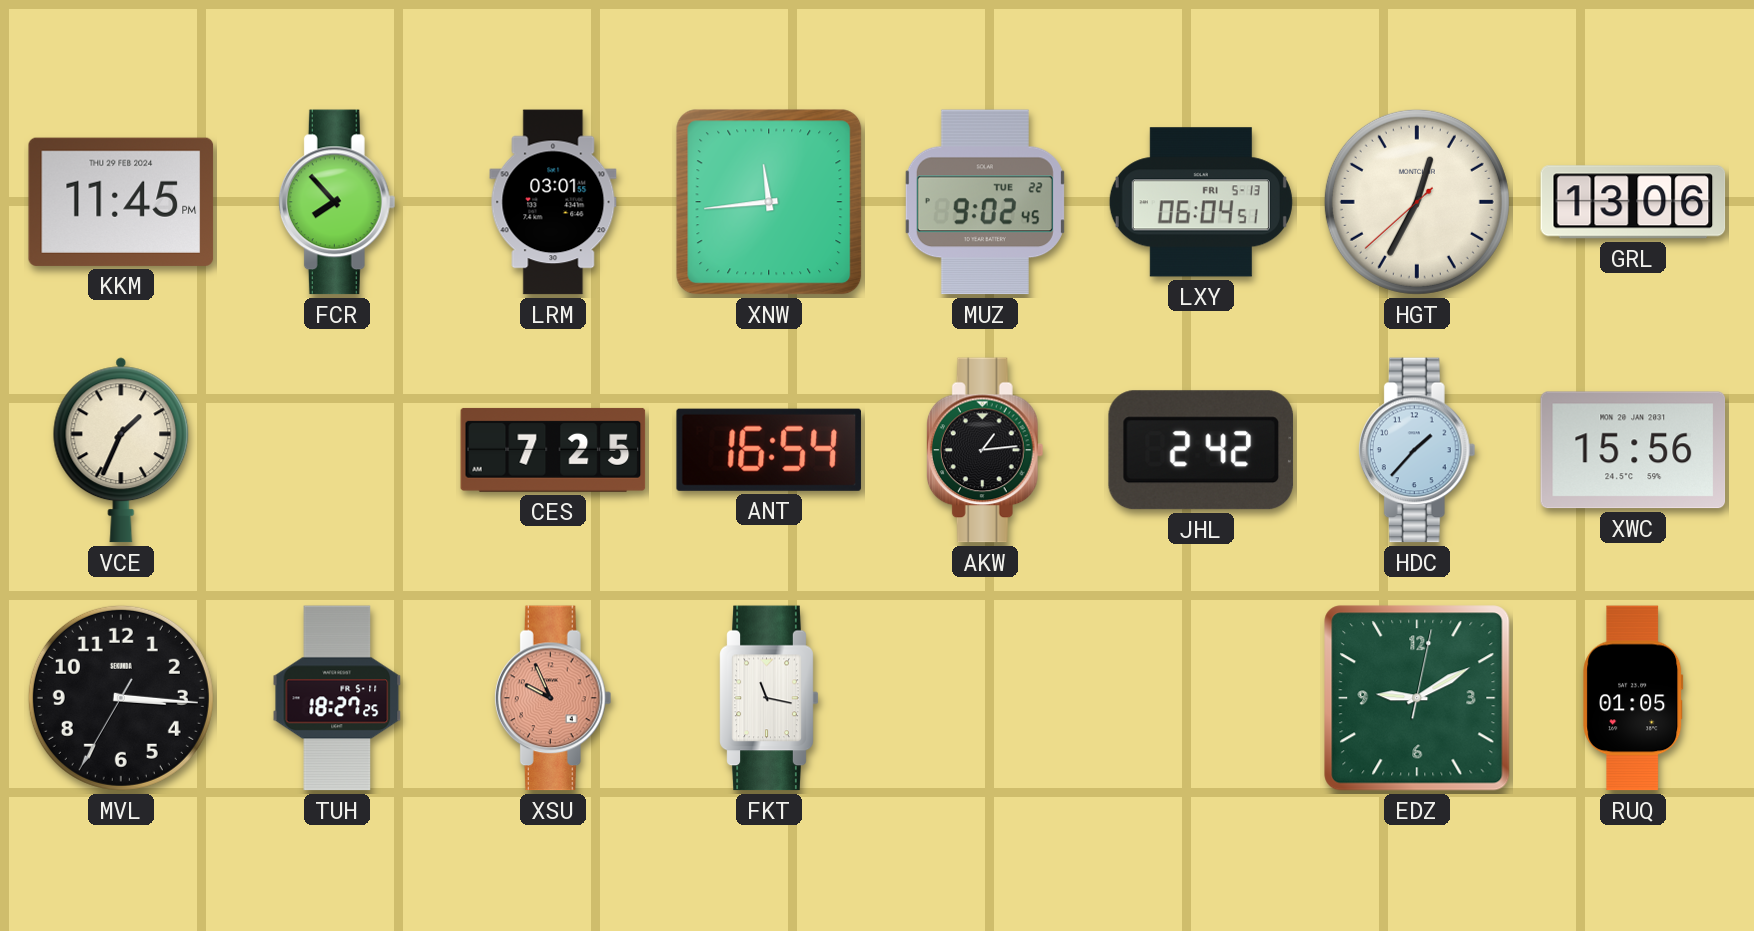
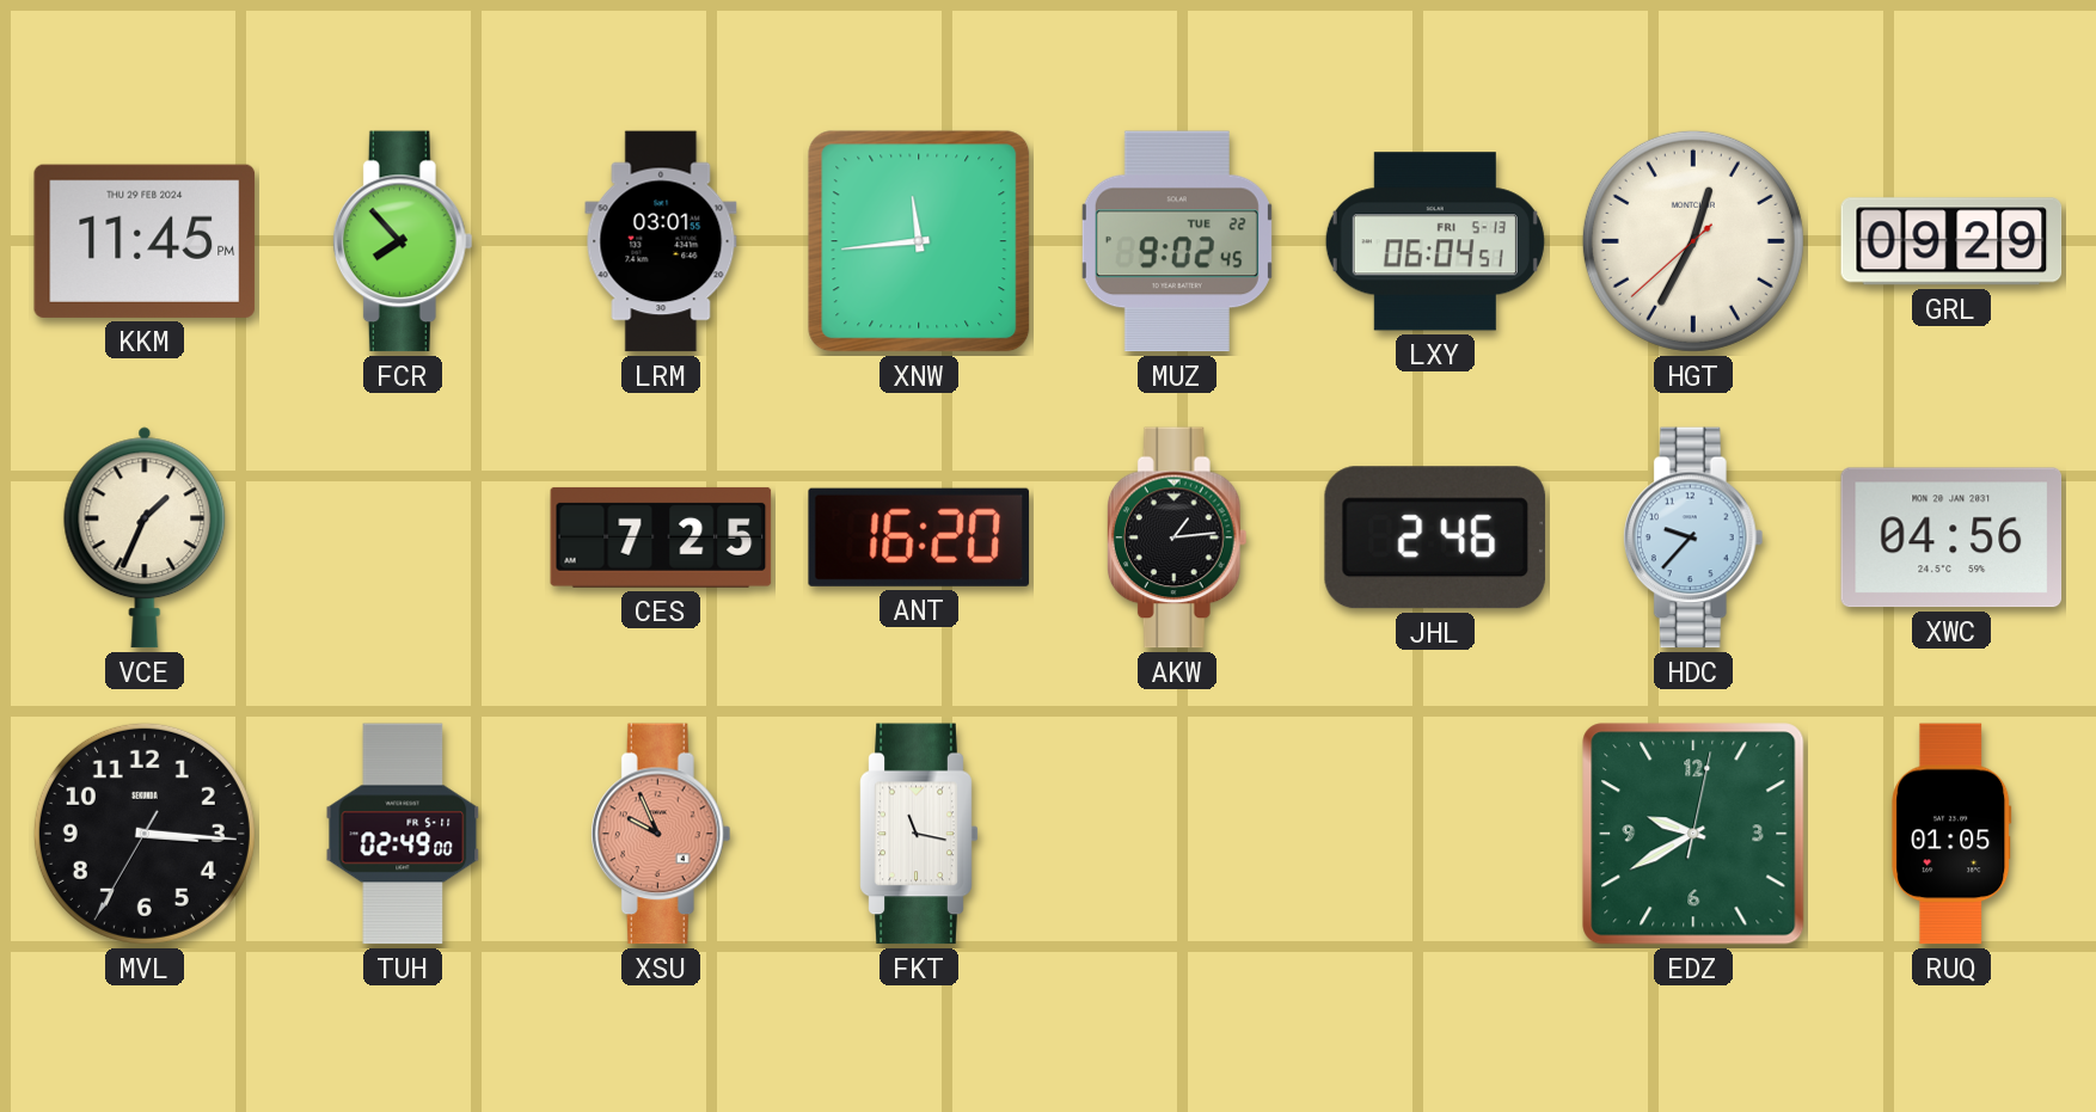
GRL: 13:06 -> 09:29
ANT: 16:54 -> 16:20
JHL: 2:42 -> 2:46
HDC: 1:37 -> 9:37
XWC: 15:56 -> 04:56
TUH: 18:27 -> 02:49
EDZ: 9:10 -> 9:40
